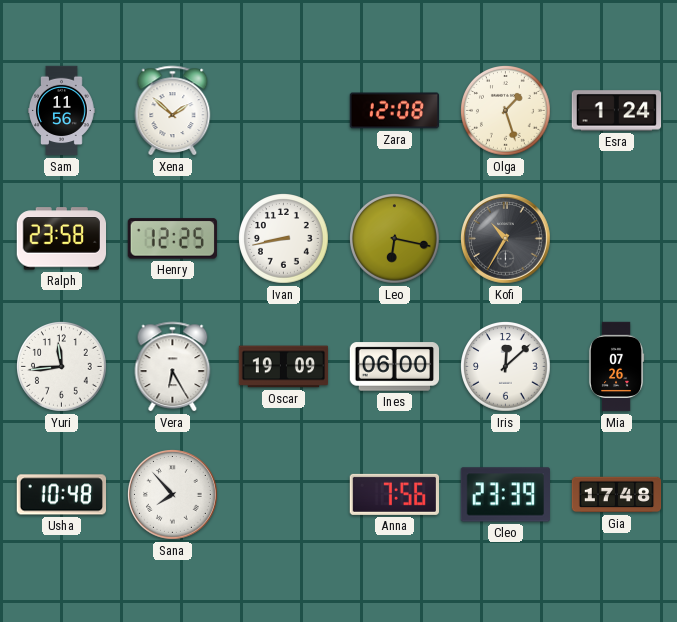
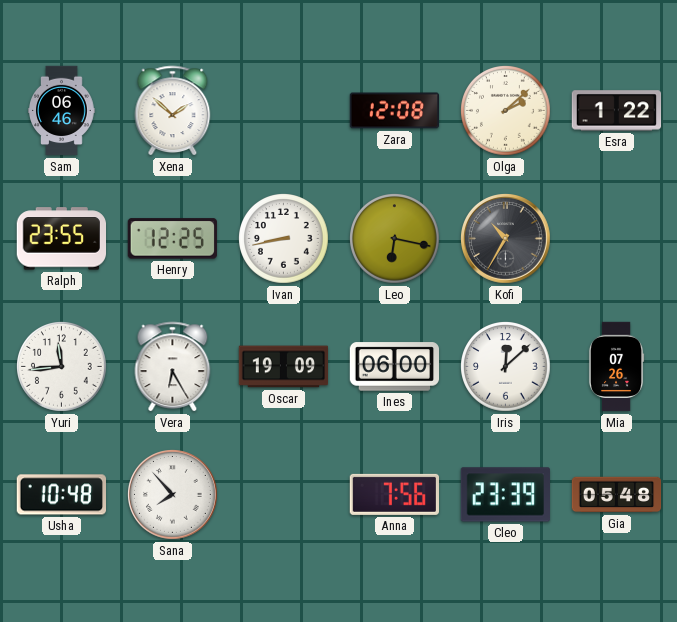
Sam: 11:56 -> 06:46
Olga: 1:27 -> 2:08
Esra: 1:24 -> 1:22
Ralph: 23:58 -> 23:55
Gia: 17:48 -> 05:48
